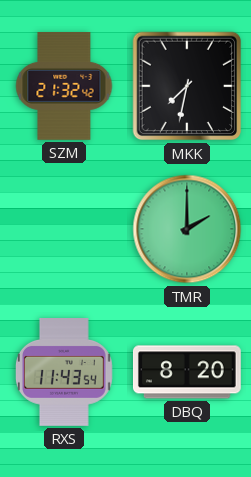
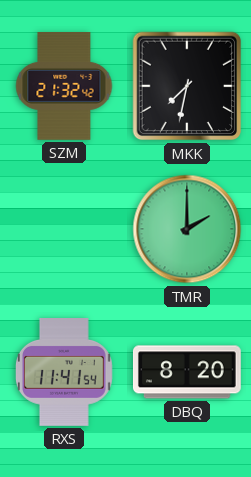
RXS: 11:43 -> 11:41
